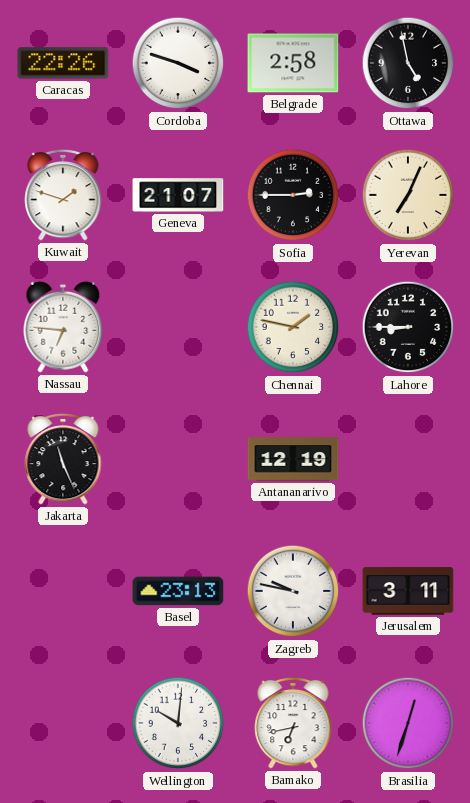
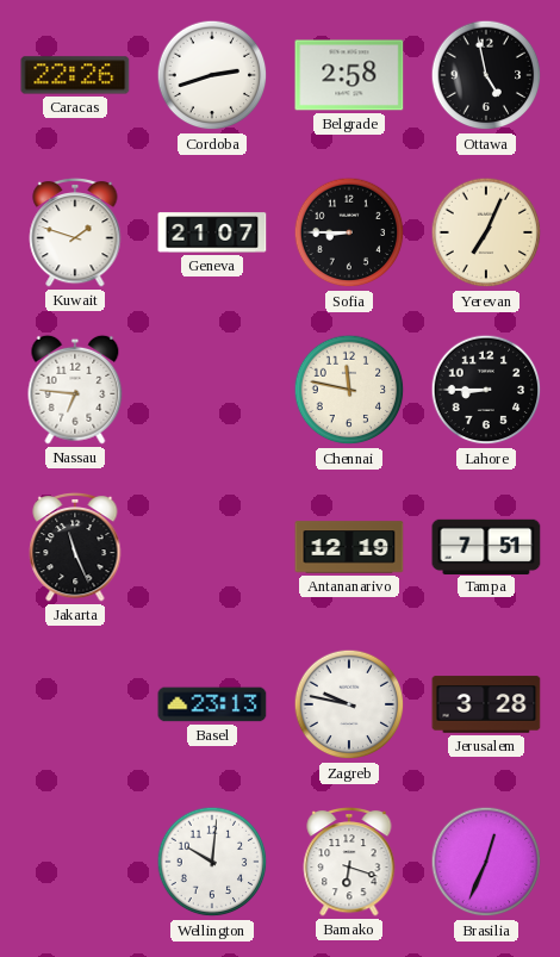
Cordoba: 3:48 -> 2:42
Sofia: 2:45 -> 8:45
Chennai: 1:47 -> 11:47
Tampa: none -> 7:51
Jerusalem: 3:11 -> 3:28
Bamako: 6:43 -> 6:18
Brasilia: 12:33 -> 12:34
